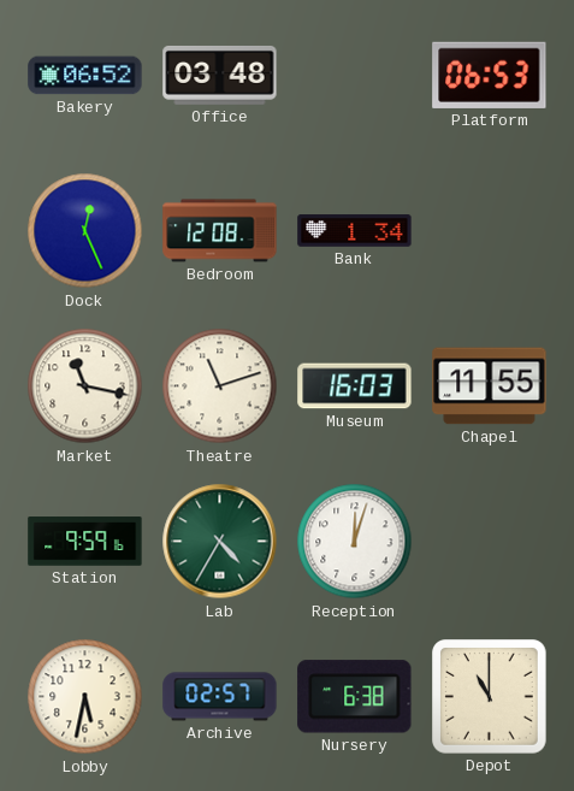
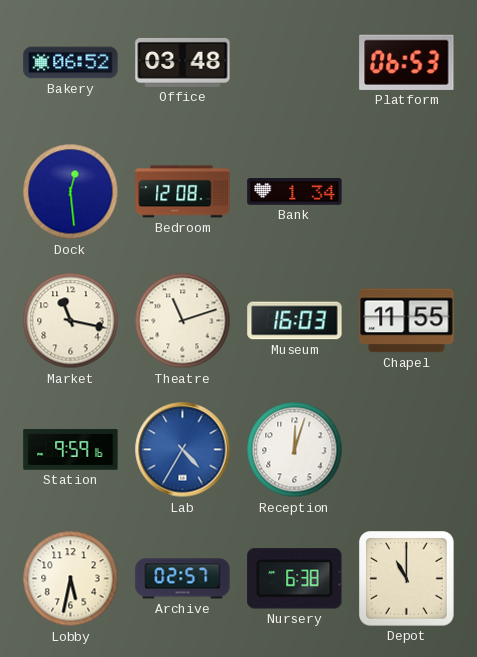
Dock: 12:26 -> 12:29
Lab dial: green -> blue
